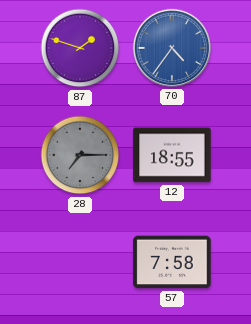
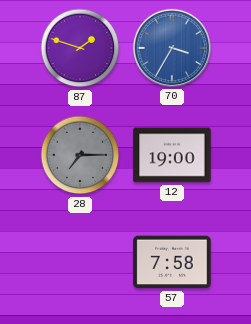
70: 4:36 -> 3:35
12: 18:55 -> 19:00
